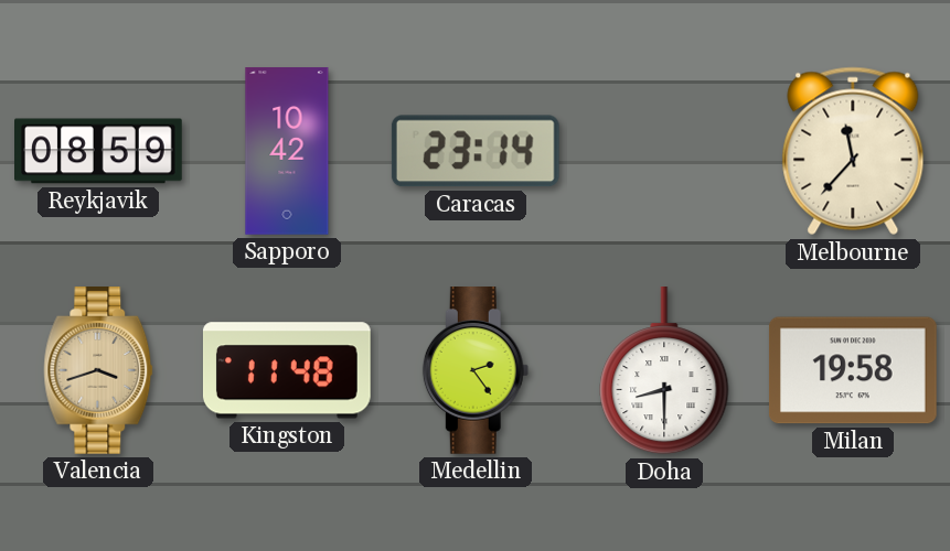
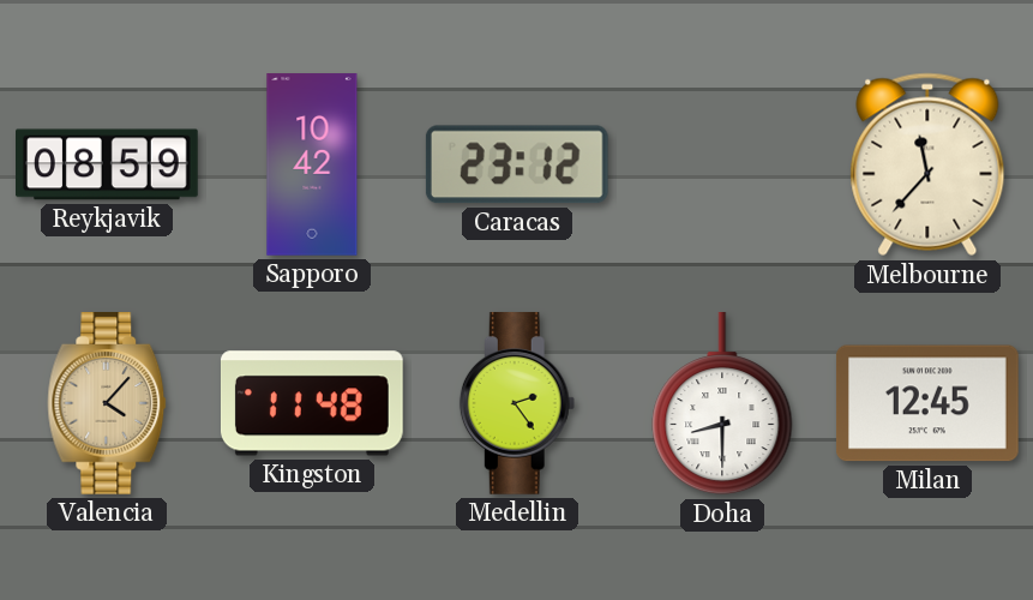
Caracas: 23:14 -> 23:12
Valencia: 3:42 -> 4:07
Milan: 19:58 -> 12:45
